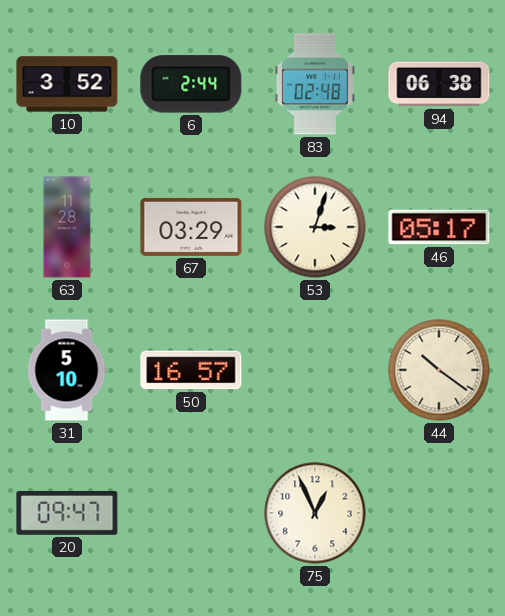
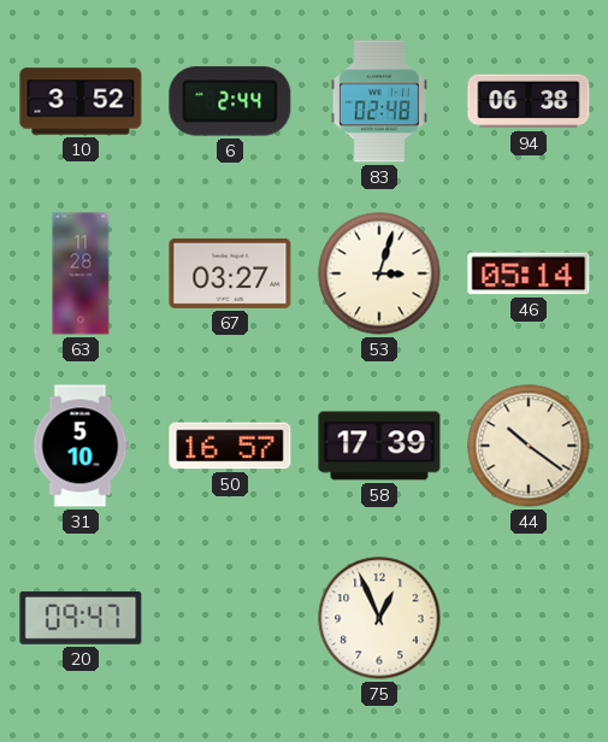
67: 03:29 -> 03:27
46: 05:17 -> 05:14
58: none -> 17:39
